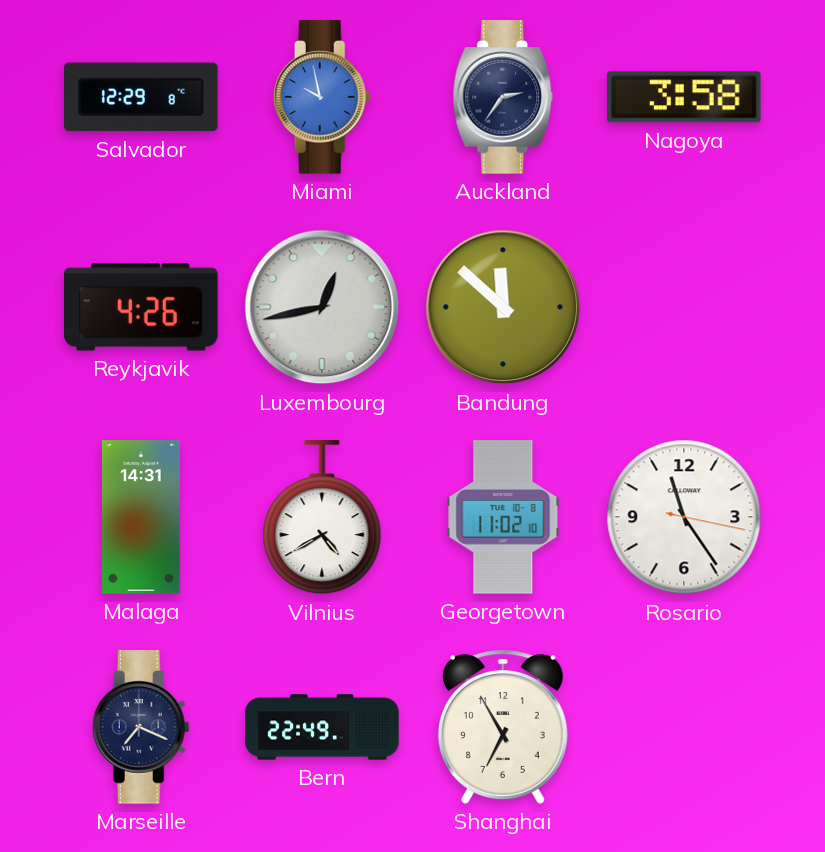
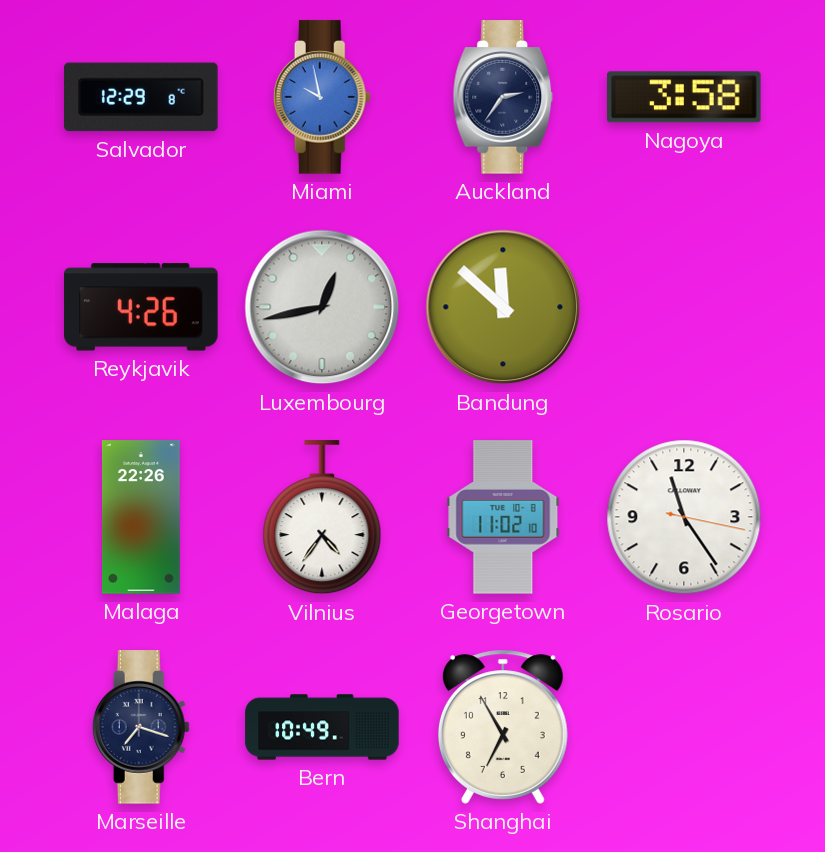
Malaga: 14:31 -> 22:26
Vilnius: 4:40 -> 4:36
Marseille: 7:19 -> 7:18
Bern: 22:49 -> 10:49
